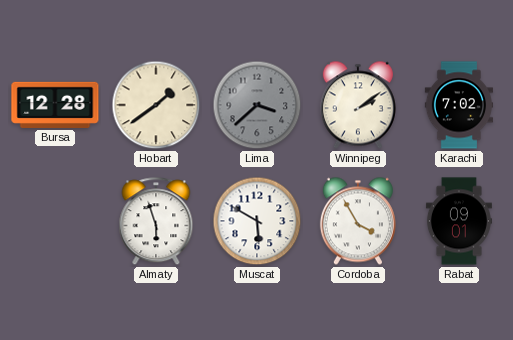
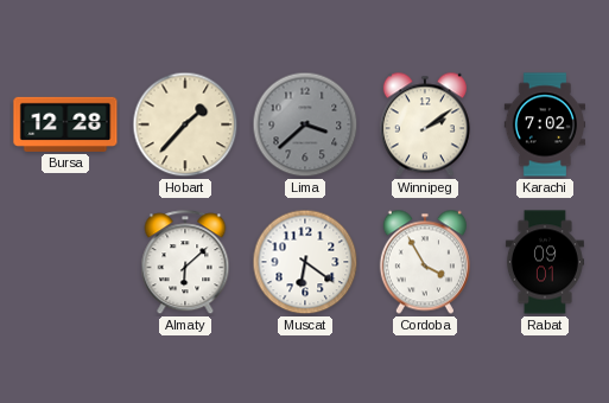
Hobart: 1:39 -> 1:37
Almaty: 5:57 -> 6:08
Muscat: 5:50 -> 6:21
